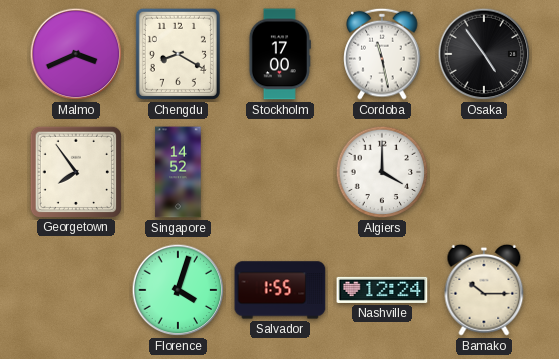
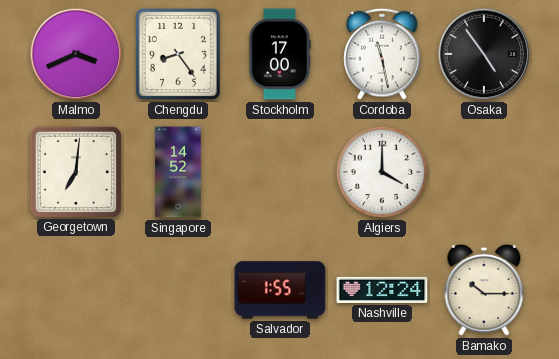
Chengdu: 8:20 -> 8:24
Georgetown: 7:54 -> 7:01
Florence: 4:03 -> none
